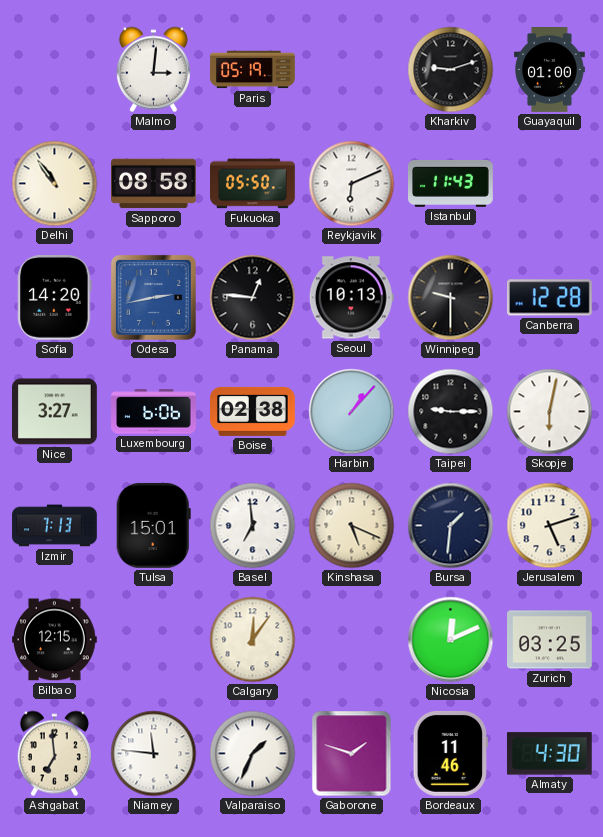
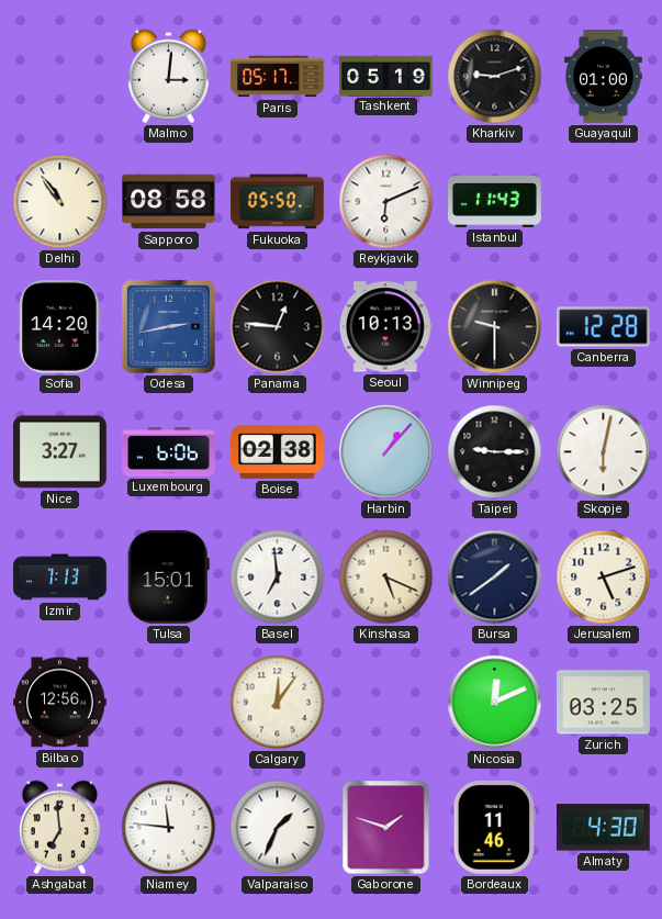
Paris: 05:19 -> 05:17
Tashkent: none -> 05:19
Bursa: 1:31 -> 1:39
Bilbao: 12:15 -> 12:56
